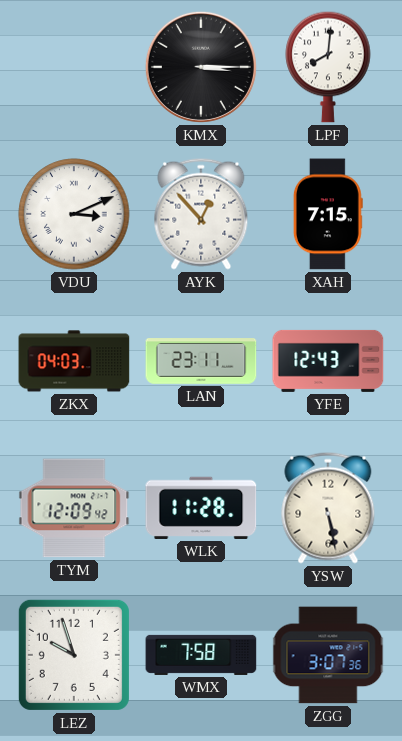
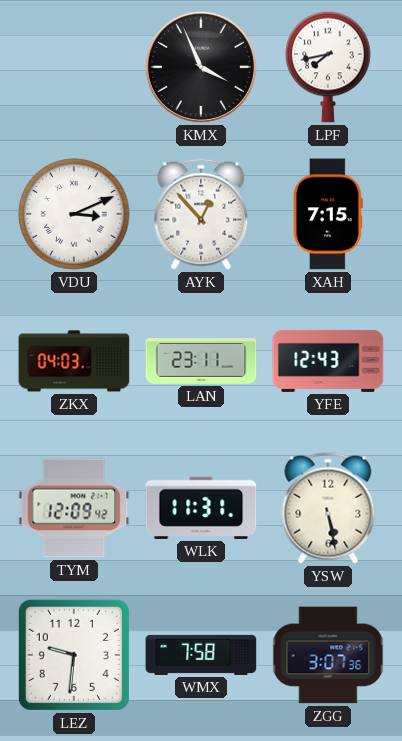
KMX: 3:15 -> 3:56
LPF: 8:01 -> 7:43
WLK: 11:28 -> 11:31
LEZ: 9:57 -> 9:31
